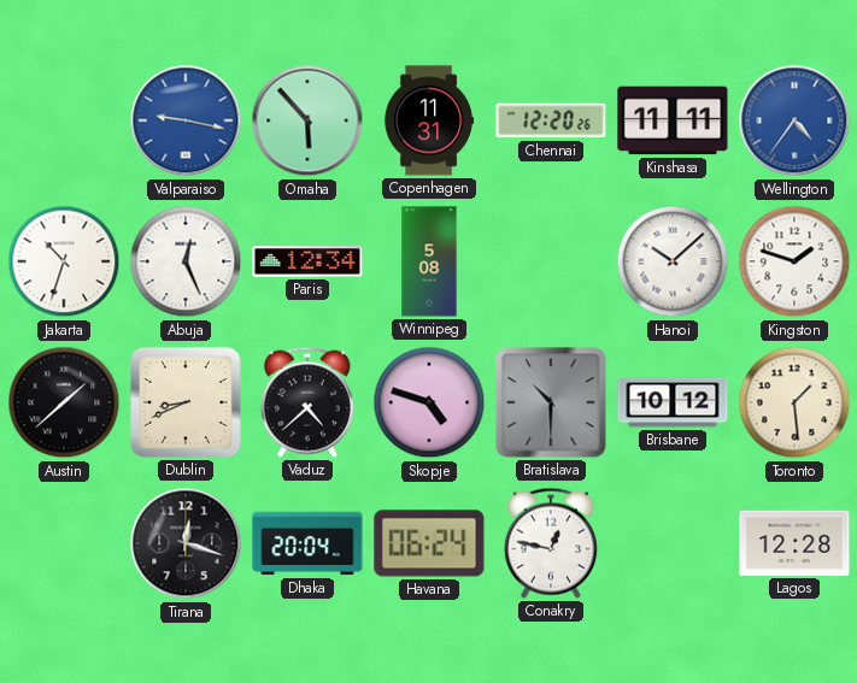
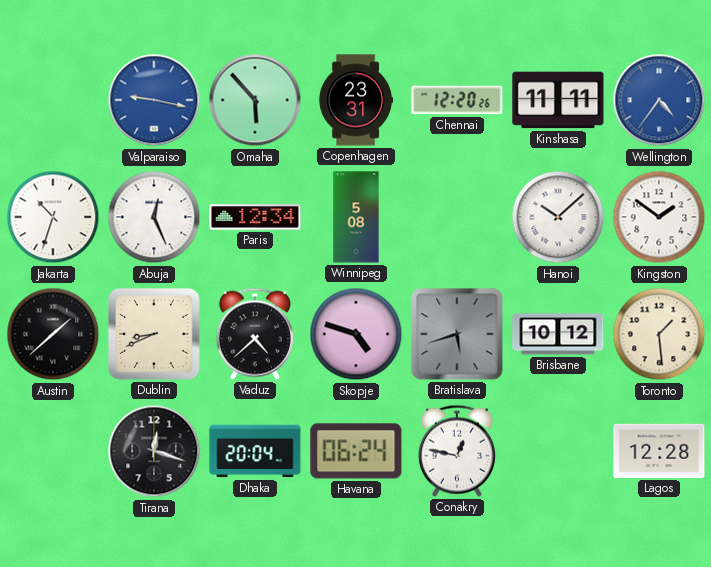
Copenhagen: 11:31 -> 23:31
Kingston: 1:48 -> 1:51
Bratislava: 10:30 -> 5:42
